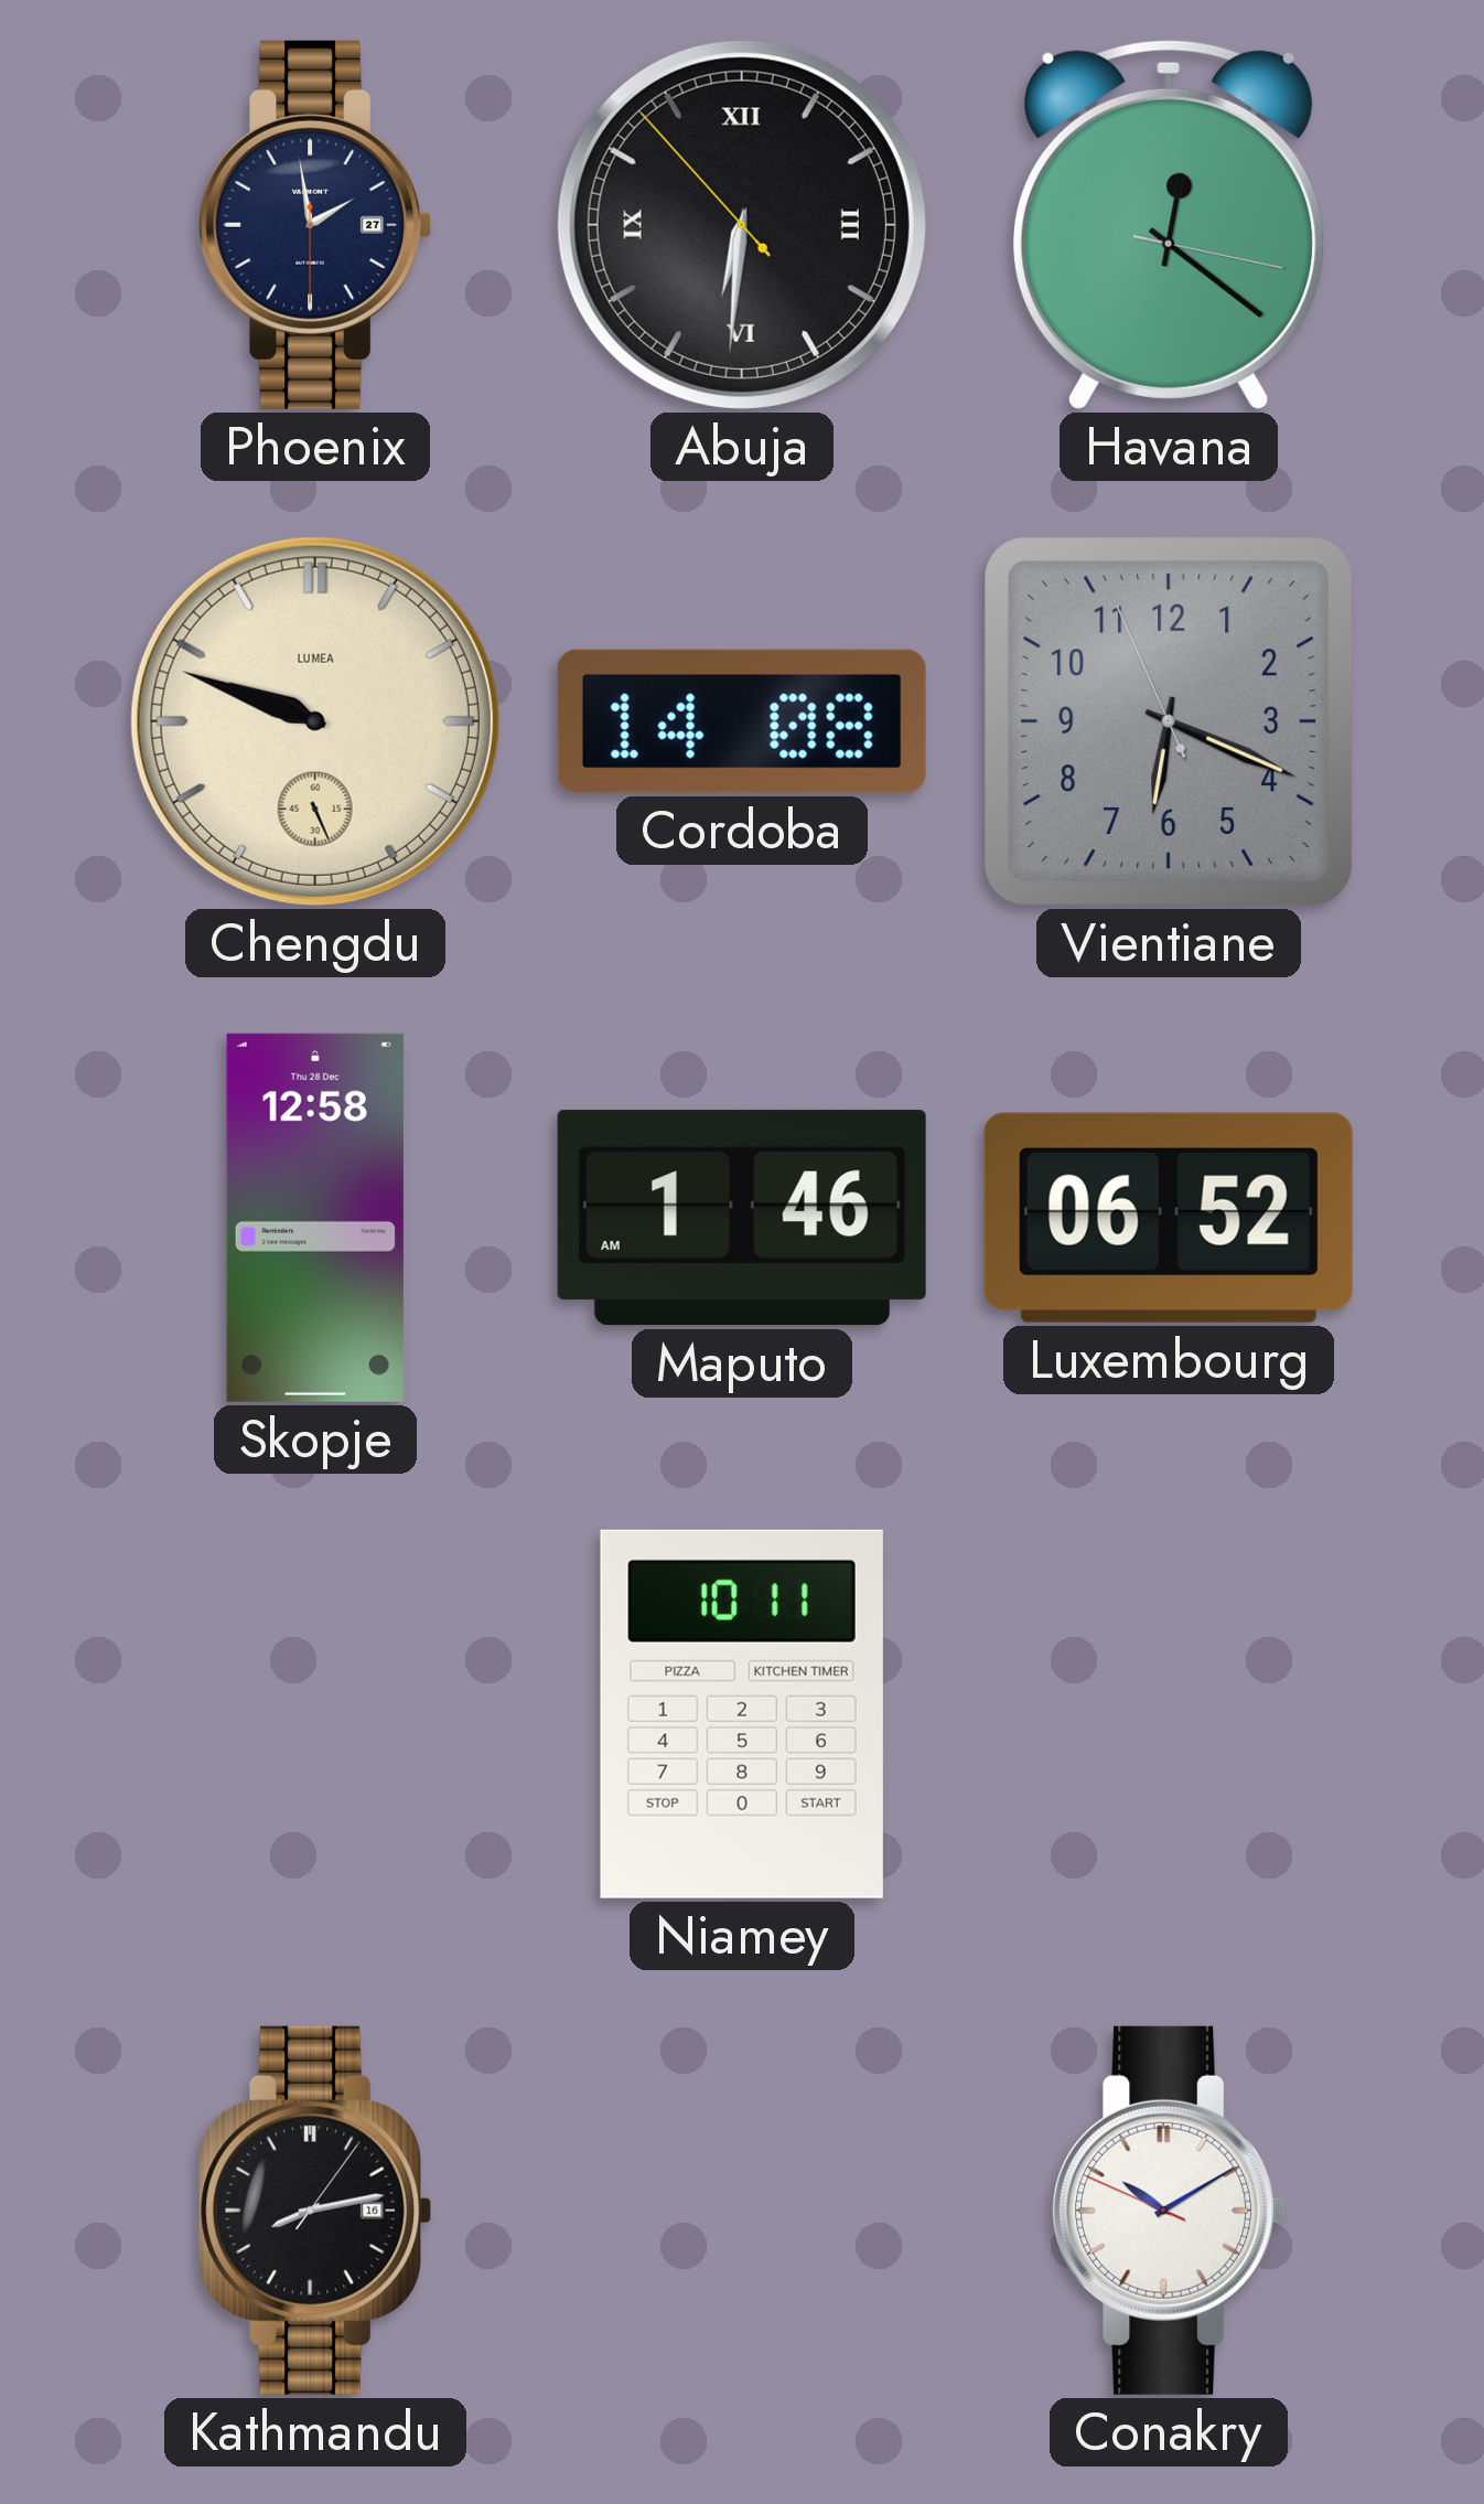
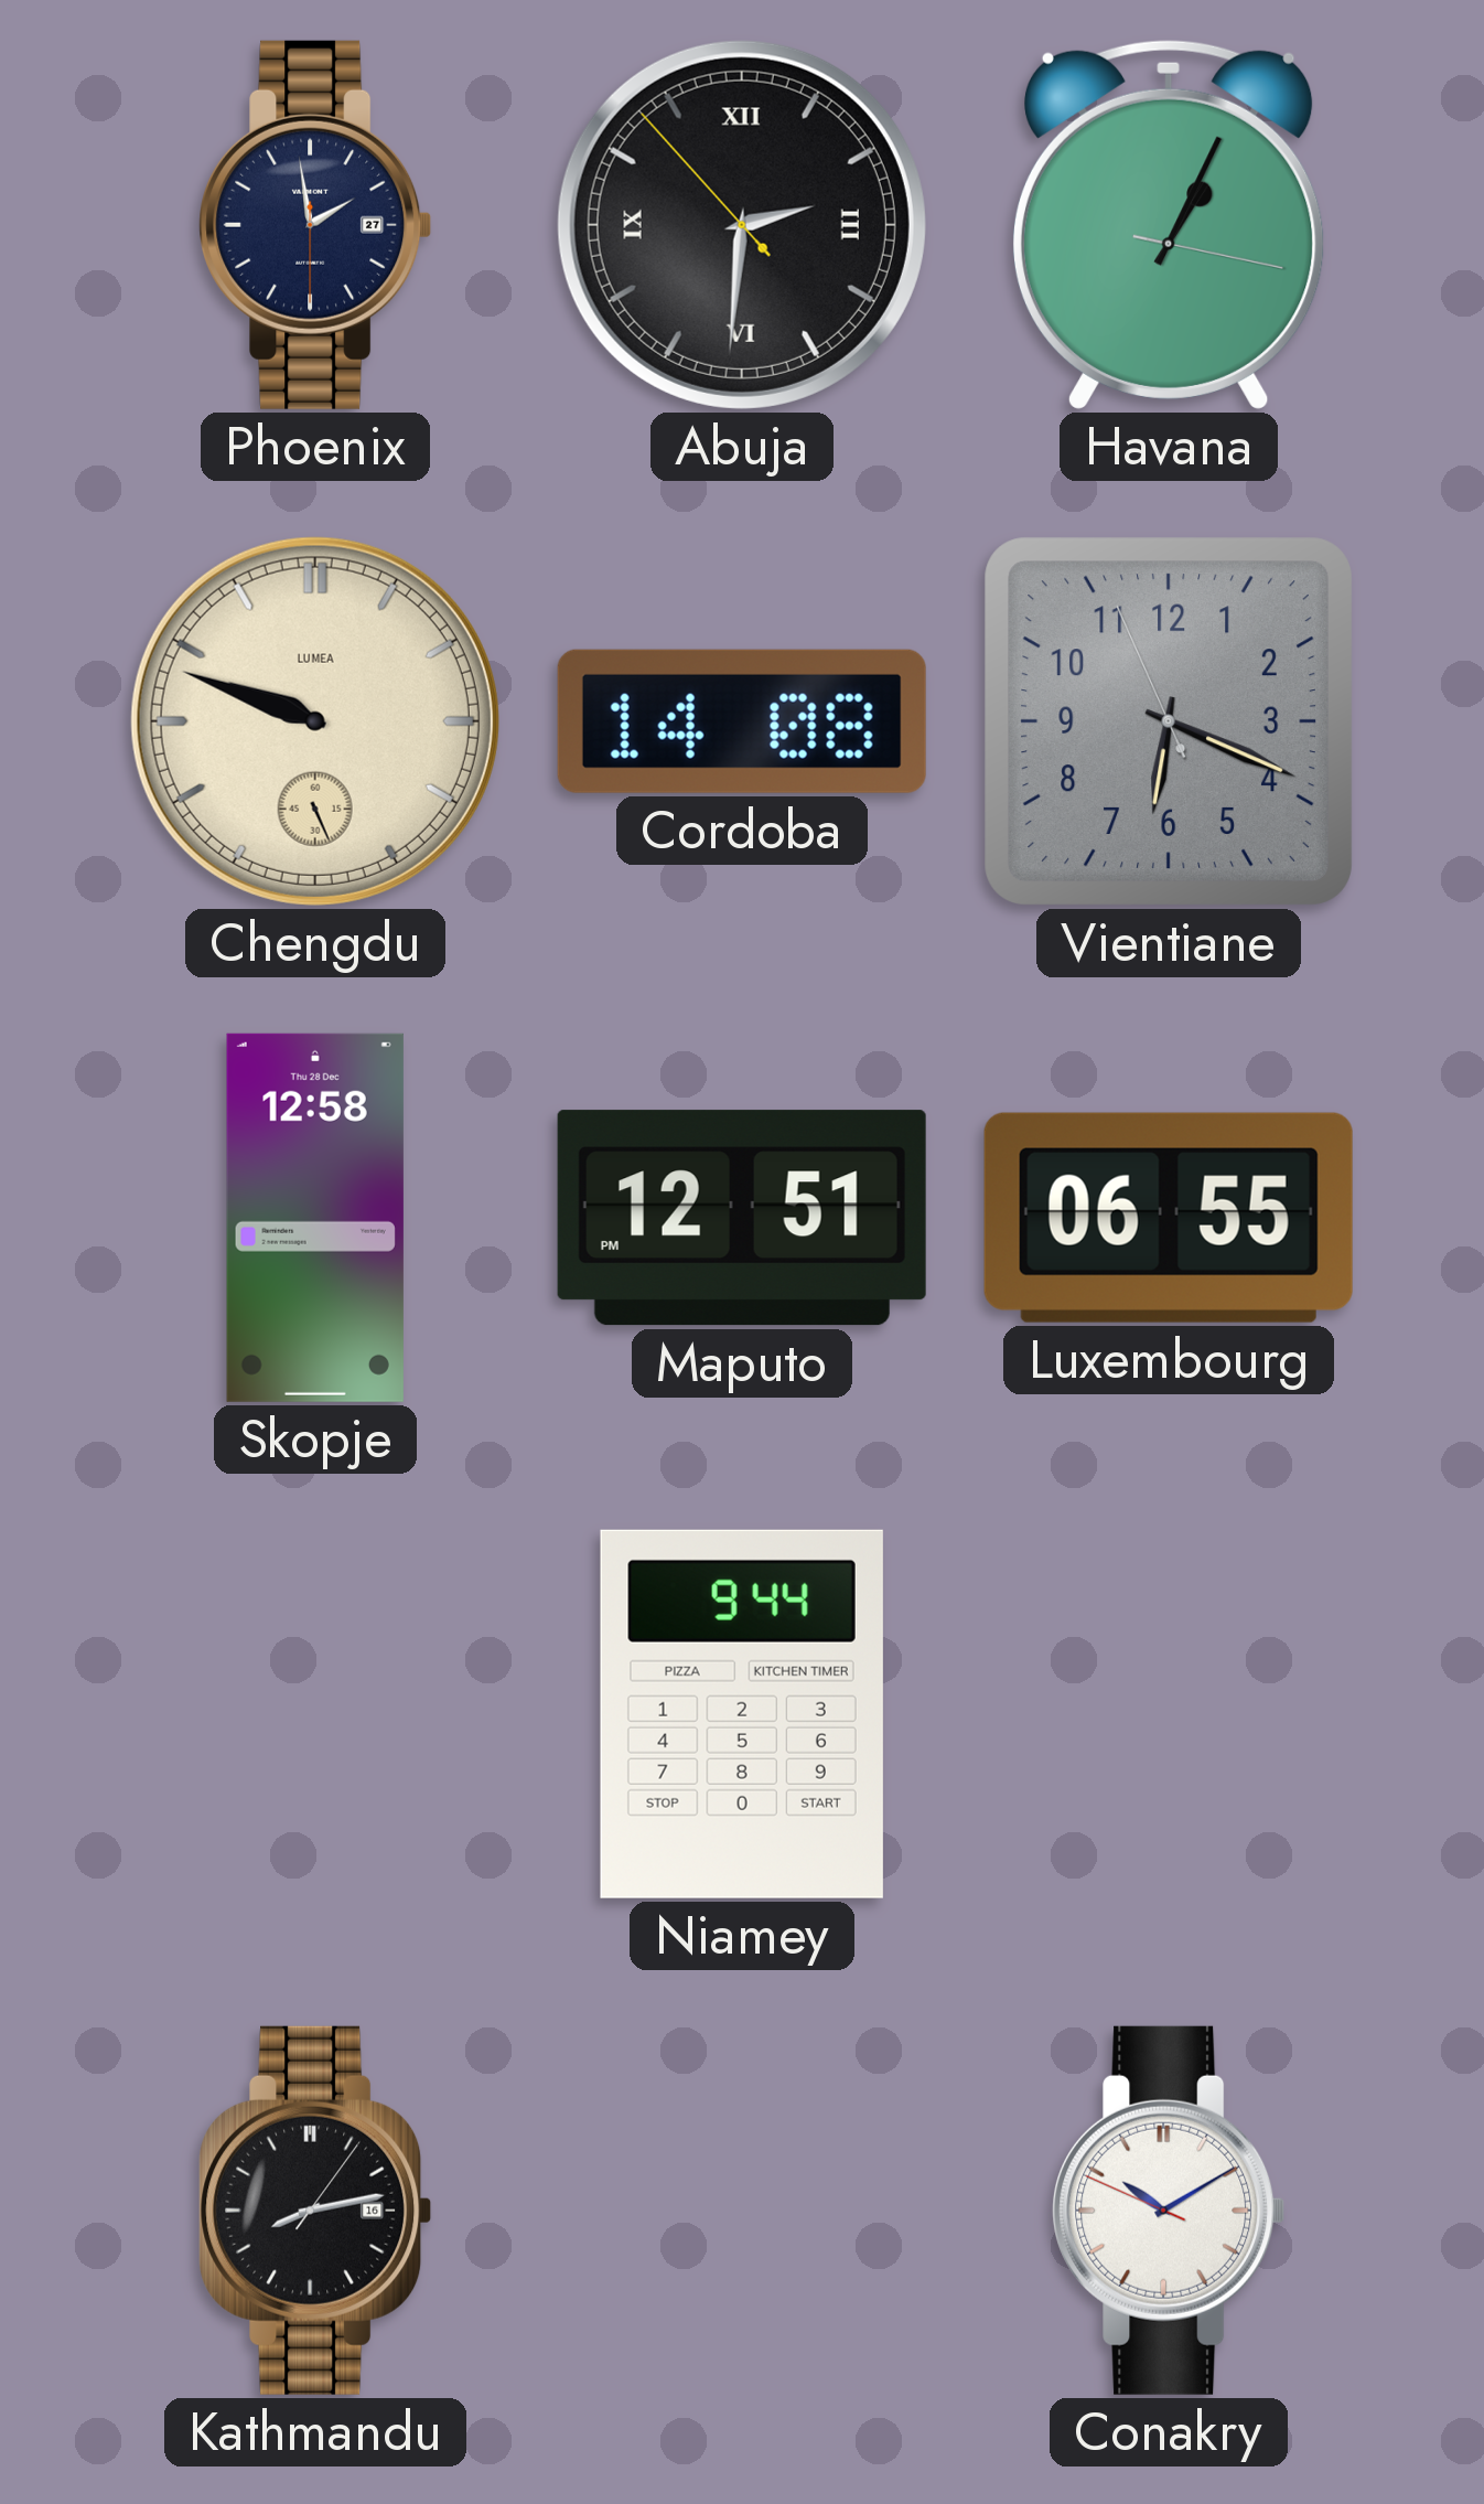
Abuja: 6:30 -> 2:30
Havana: 12:21 -> 1:04
Maputo: 1:46 -> 12:51
Luxembourg: 06:52 -> 06:55
Niamey: 10:11 -> 9:44
